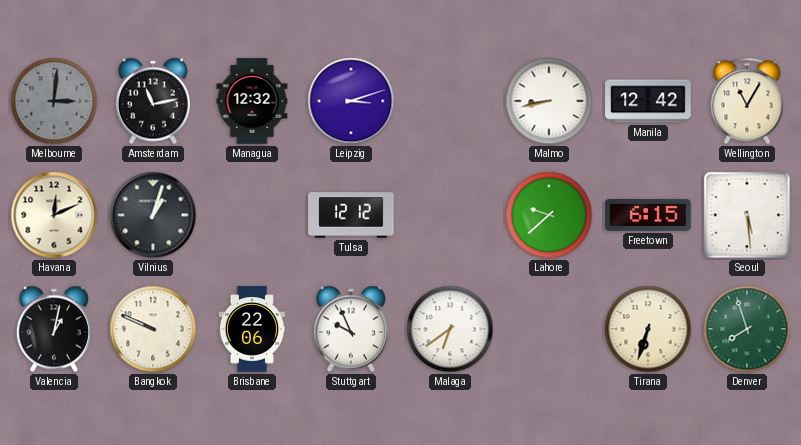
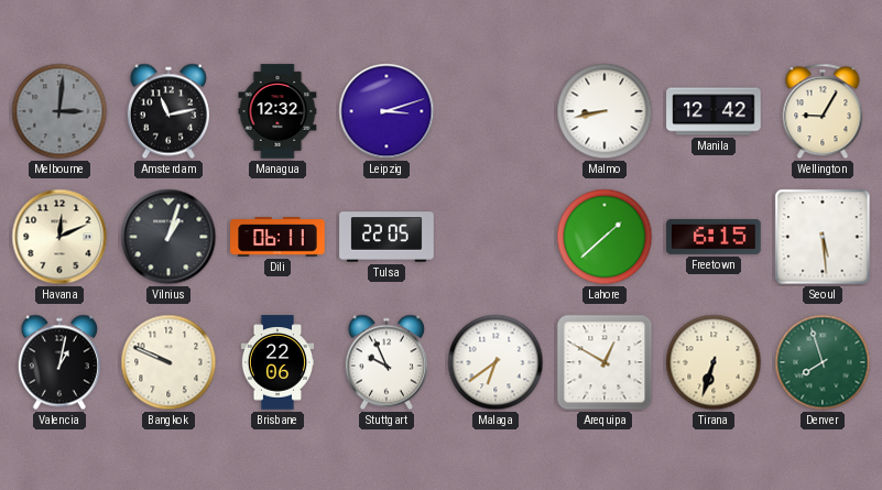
Wellington: 11:05 -> 9:05
Dili: none -> 06:11
Tulsa: 12:12 -> 22:05
Lahore: 9:38 -> 1:38
Arequipa: none -> 12:50
